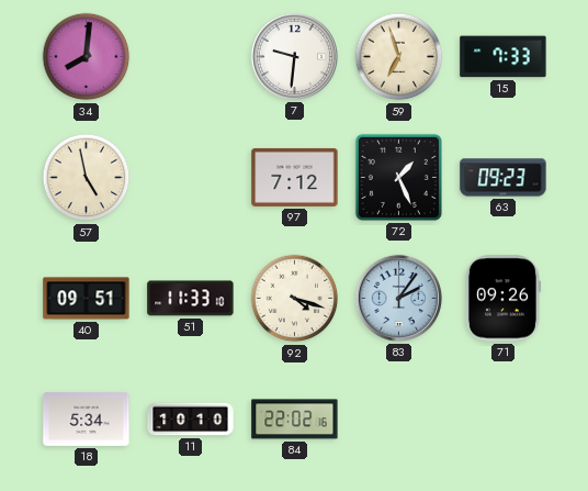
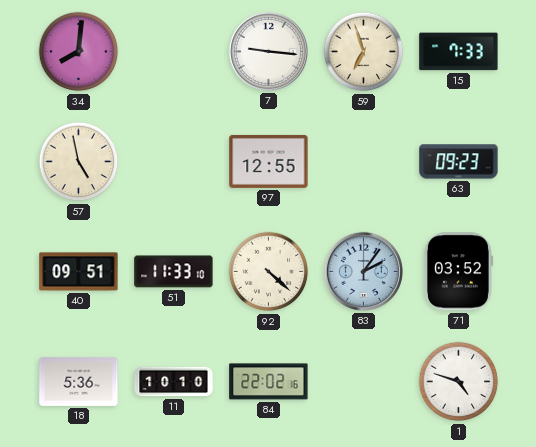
7: 9:31 -> 9:16
97: 7:12 -> 12:55
72: 1:26 -> none
92: 4:18 -> 4:22
71: 09:26 -> 03:52
18: 5:34 -> 5:36
1: none -> 4:48
